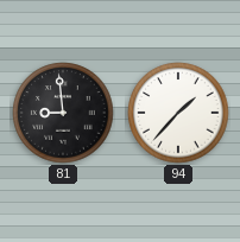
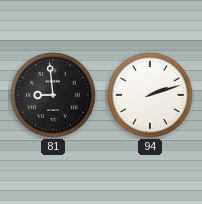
94: 1:37 -> 2:12
